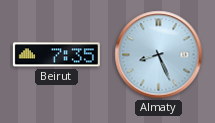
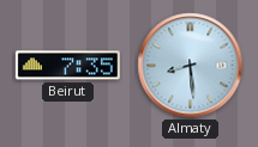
Almaty: 8:26 -> 8:29
